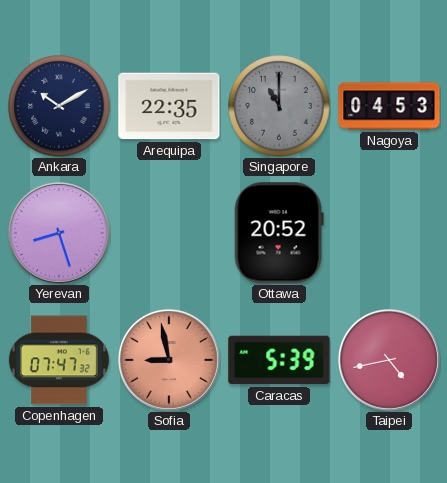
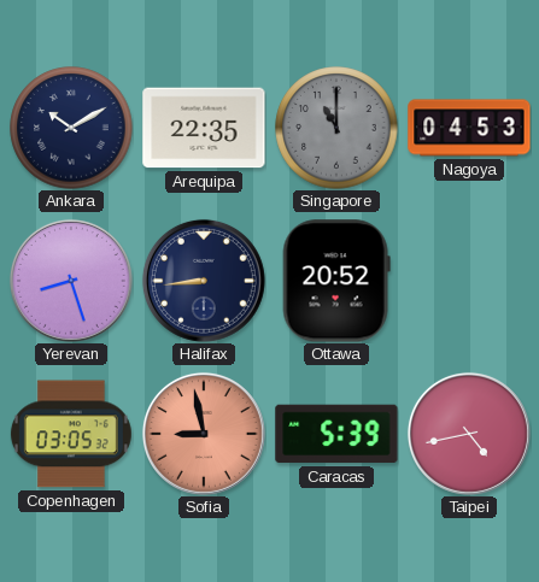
Halifax: none -> 8:44
Copenhagen: 07:47 -> 03:05
